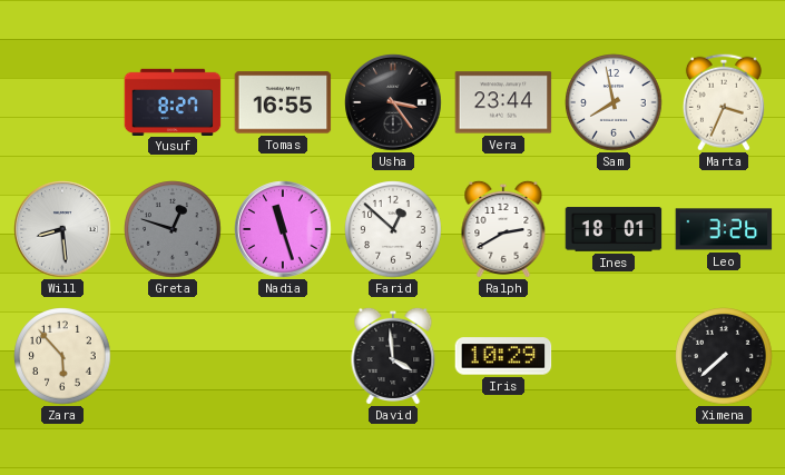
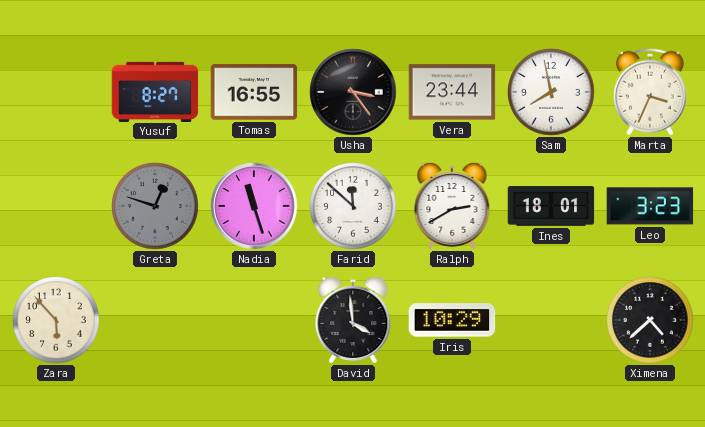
Will: 8:29 -> none
Farid: 12:52 -> 11:52
Leo: 3:26 -> 3:23
Ximena: 7:38 -> 4:38
